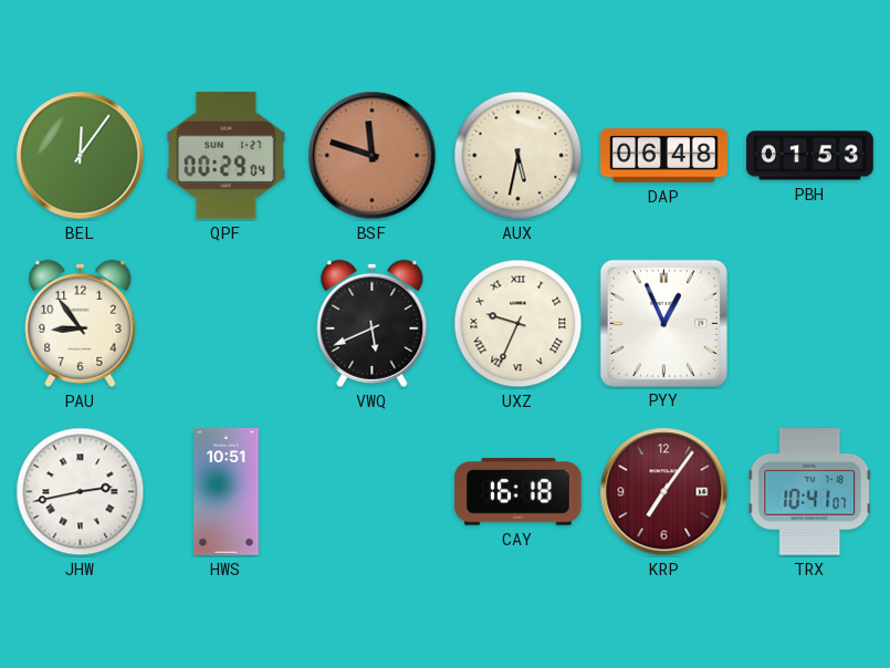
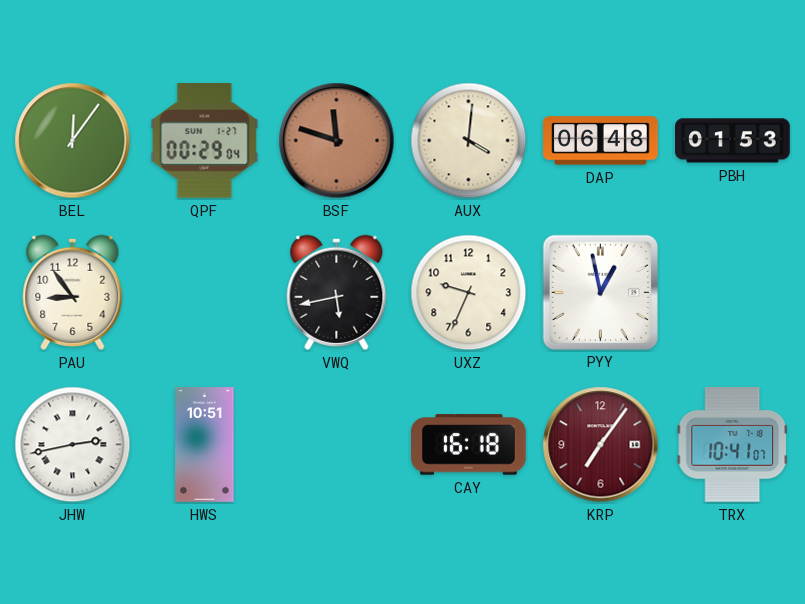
AUX: 5:32 -> 4:01
VWQ: 5:41 -> 5:43
UXZ numerals: Roman -> Arabic
PYY: 12:56 -> 12:58
